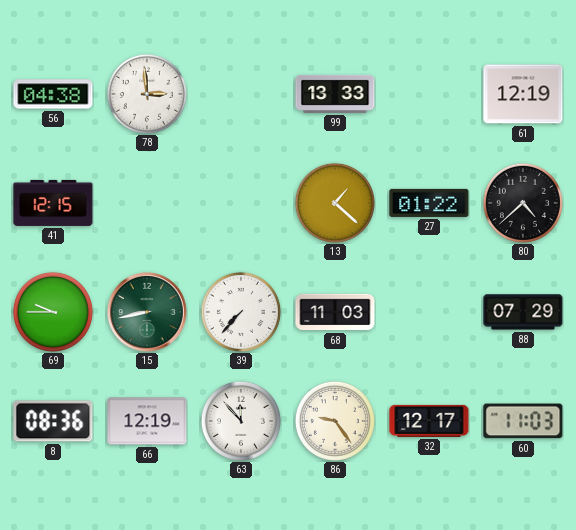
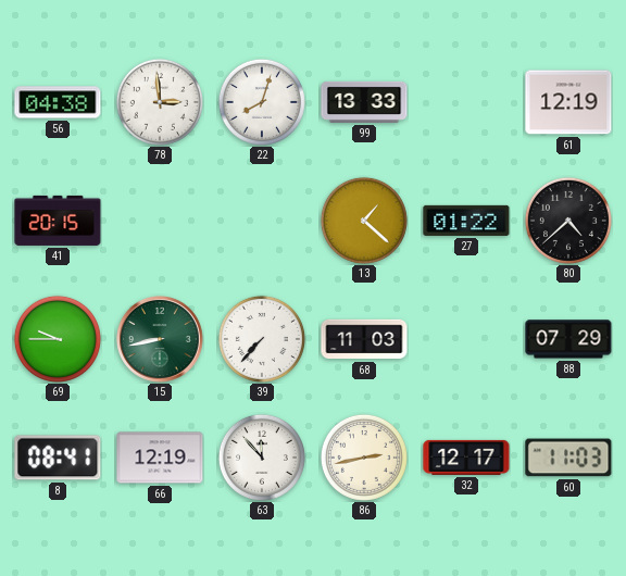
22: none -> 8:03
41: 12:15 -> 20:15
8: 08:36 -> 08:41
86: 9:24 -> 2:43
